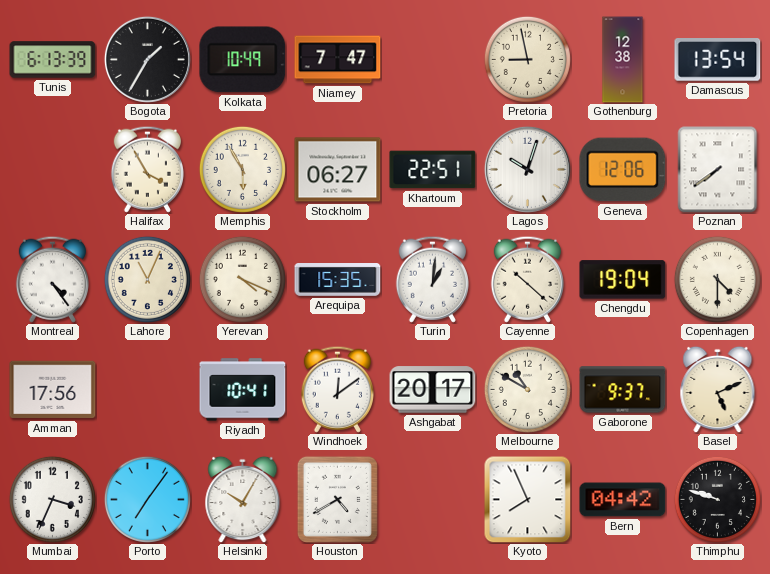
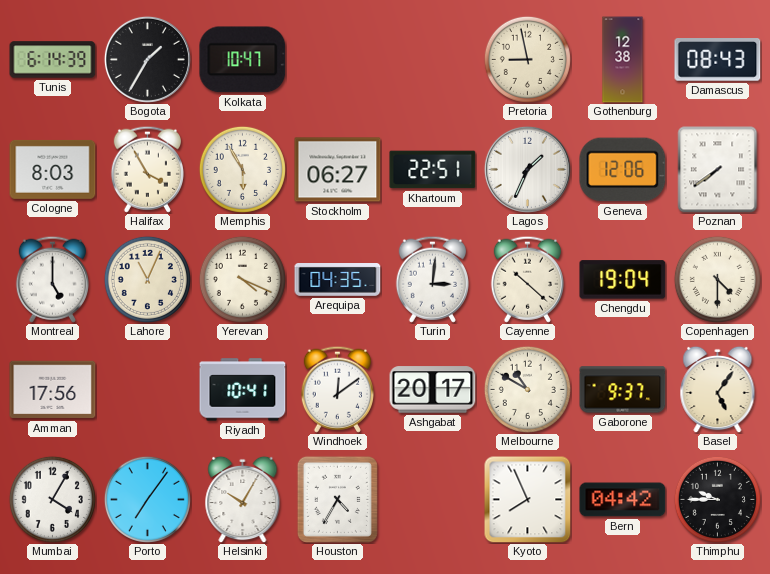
Tunis: 6:13 -> 6:14
Kolkata: 10:49 -> 10:47
Niamey: 7:47 -> none
Damascus: 13:54 -> 08:43
Cologne: none -> 8:03
Lagos: 10:03 -> 1:34
Montreal: 4:24 -> 5:00
Arequipa: 15:35 -> 04:35
Turin: 1:01 -> 3:01
Basel: 5:11 -> 5:06
Mumbai: 3:34 -> 4:05
Houston: 4:40 -> 4:35
Thimphu: 9:48 -> 9:45
